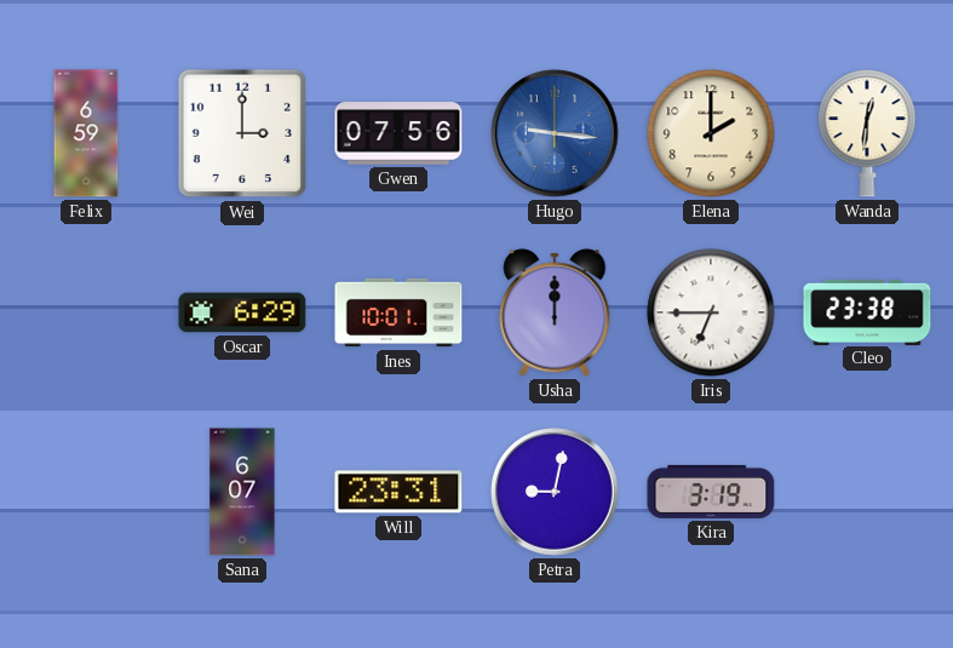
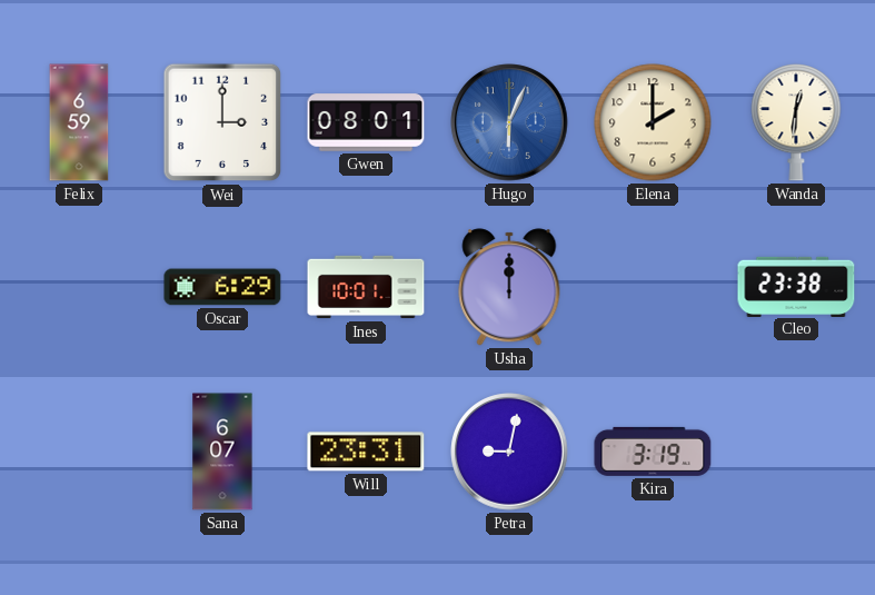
Gwen: 07:56 -> 08:01
Hugo: 9:16 -> 6:04
Iris: 6:45 -> none
